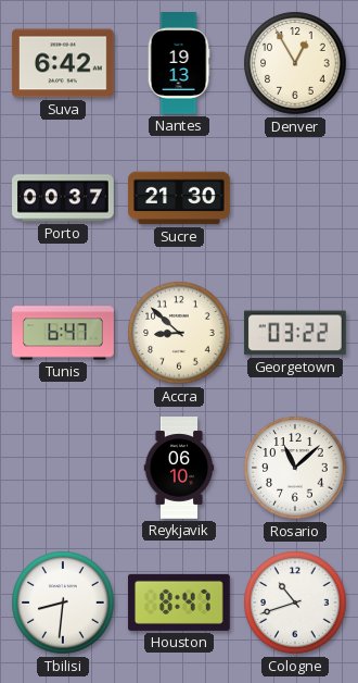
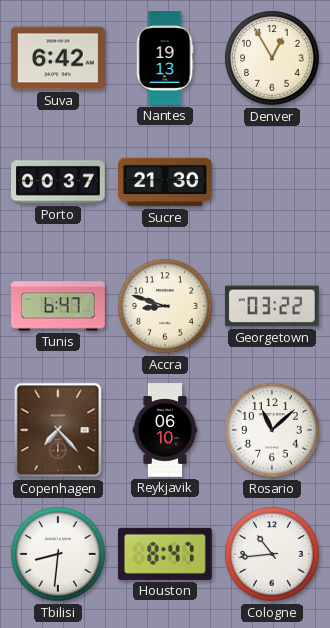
Accra: 8:52 -> 8:48
Copenhagen: none -> 7:23
Cologne: 10:42 -> 10:44
